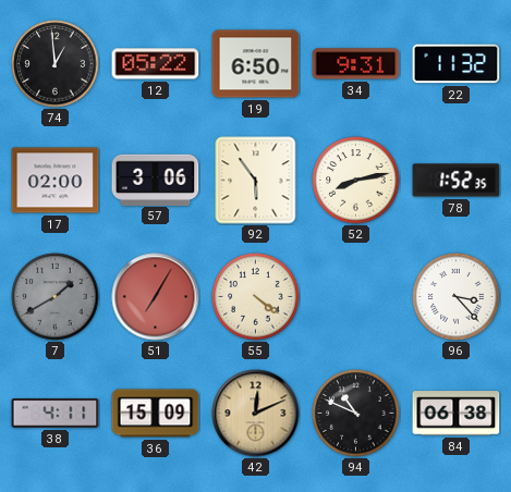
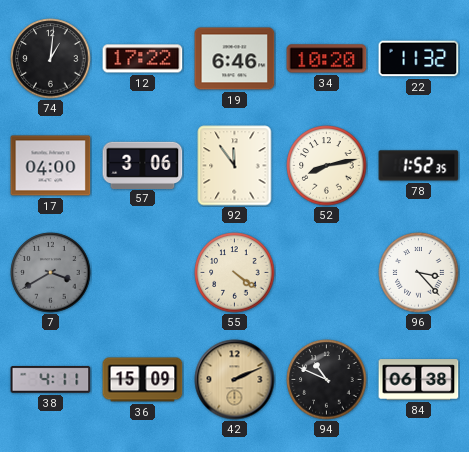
74: 12:59 -> 1:01
12: 05:22 -> 17:22
19: 6:50 -> 6:46
34: 9:31 -> 10:20
17: 02:00 -> 04:00
92: 5:54 -> 11:54
7: 1:40 -> 3:40
51: 7:05 -> none
42: 12:11 -> 2:11
